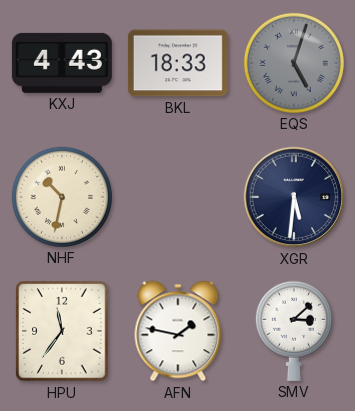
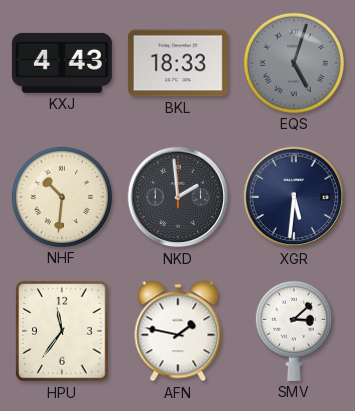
NHF: 10:32 -> 10:31
NKD: none -> 1:59
